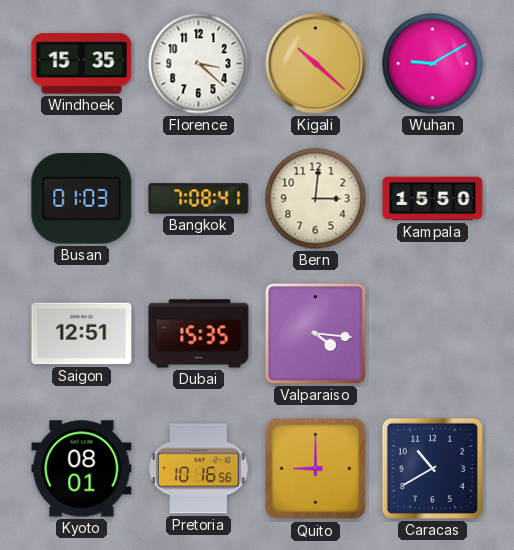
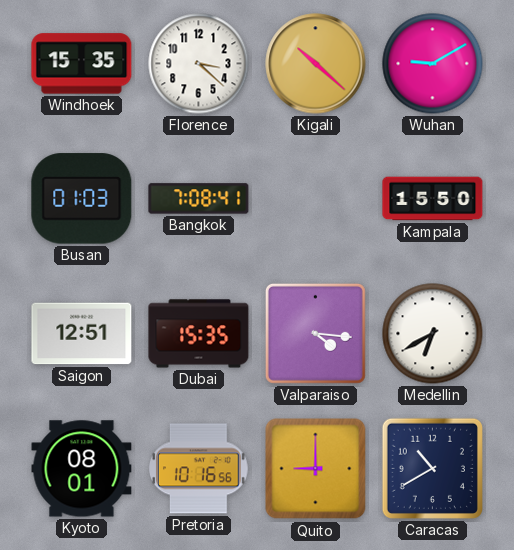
Bern: 3:01 -> none
Medellin: none -> 6:40
